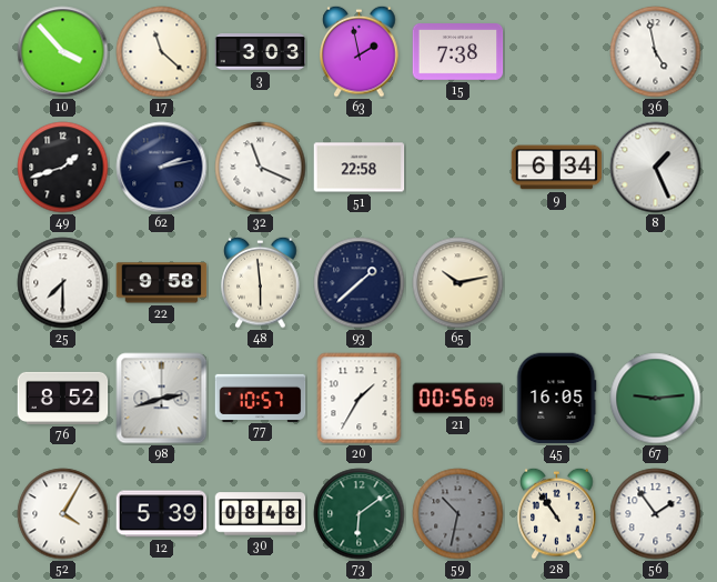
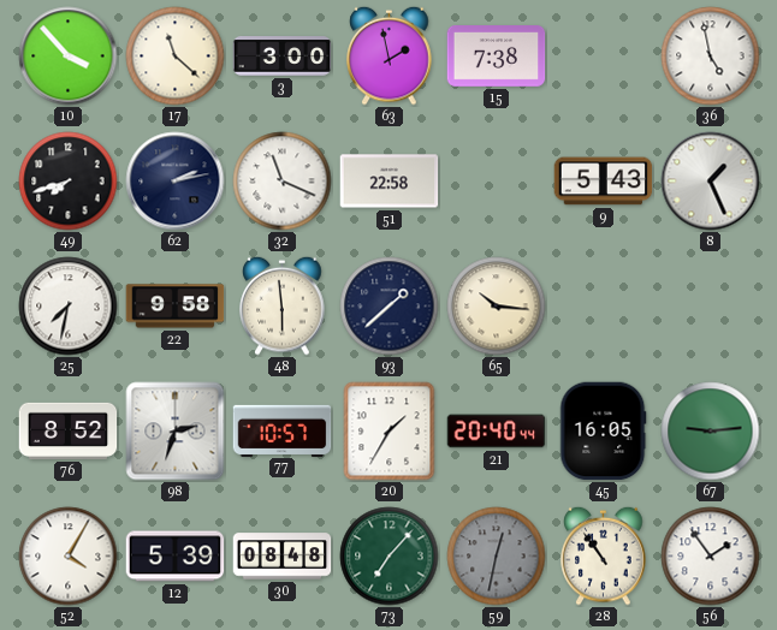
3: 3:03 -> 3:00
49: 1:42 -> 7:42
9: 6:34 -> 5:43
25: 7:30 -> 7:32
65: 10:13 -> 10:16
98: 2:42 -> 2:33
21: 00:56 -> 20:40
73: 6:09 -> 7:07
59: 10:32 -> 12:32
